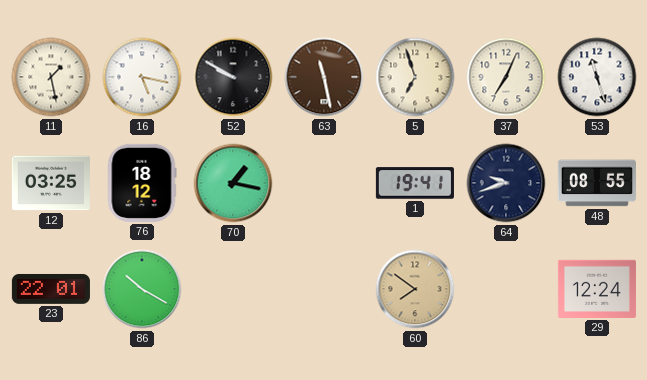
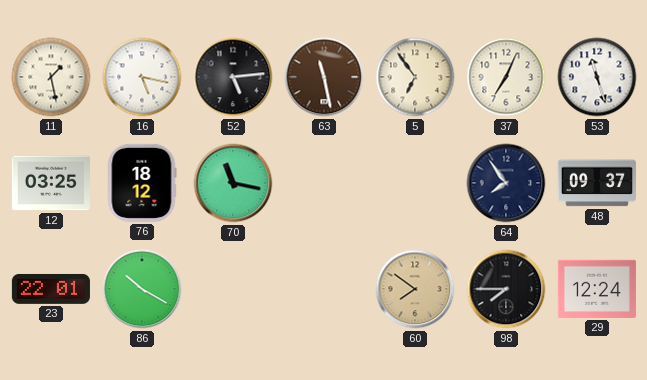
52: 9:50 -> 5:14
5: 6:57 -> 6:54
70: 1:17 -> 11:17
1: 19:41 -> none
64: 9:42 -> 7:54
48: 08:55 -> 09:37
98: none -> 7:45
